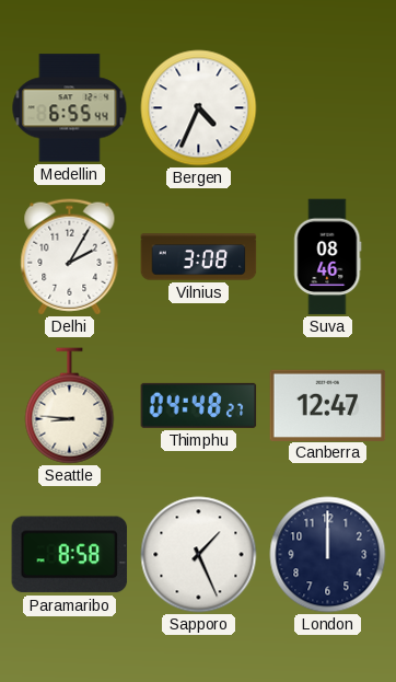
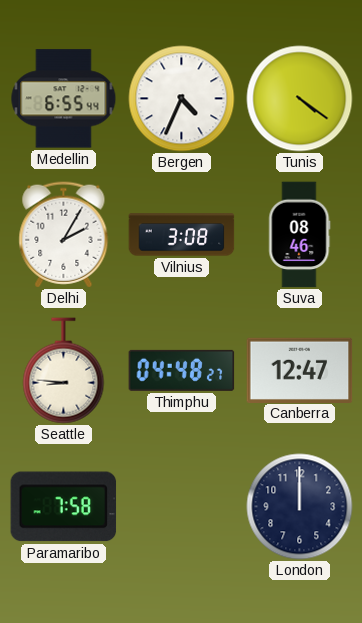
Tunis: none -> 4:21
Paramaribo: 8:58 -> 7:58
Sapporo: 1:26 -> none
